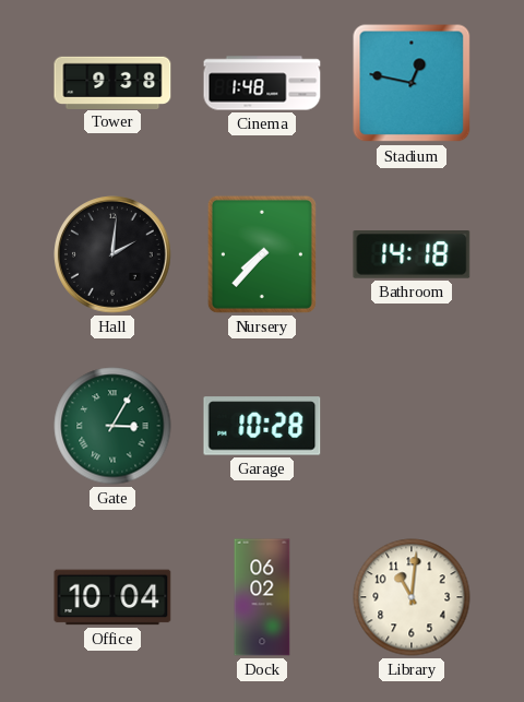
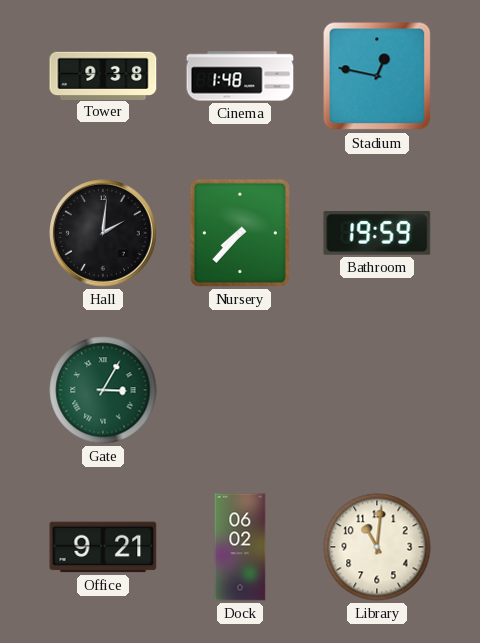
Bathroom: 14:18 -> 19:59
Garage: 10:28 -> none
Office: 10:04 -> 9:21
